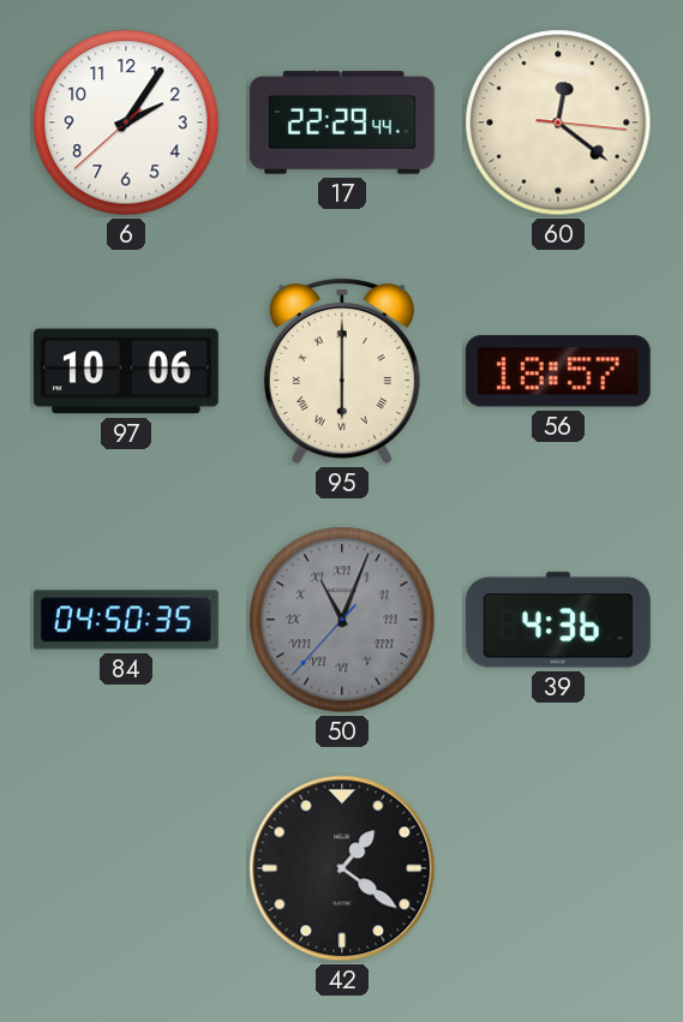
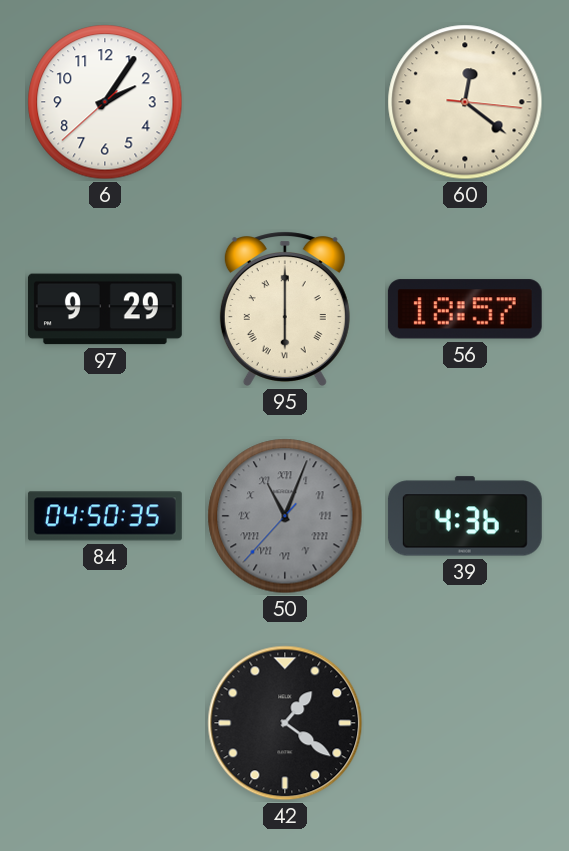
17: 22:29 -> none
97: 10:06 -> 9:29
